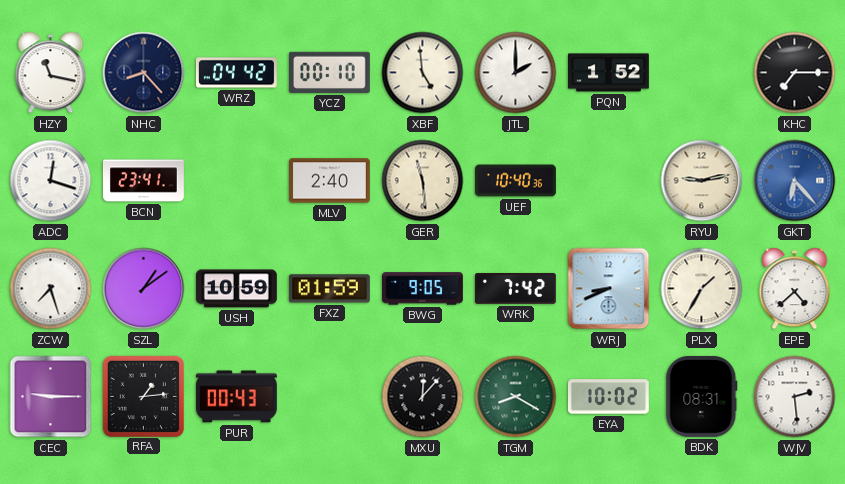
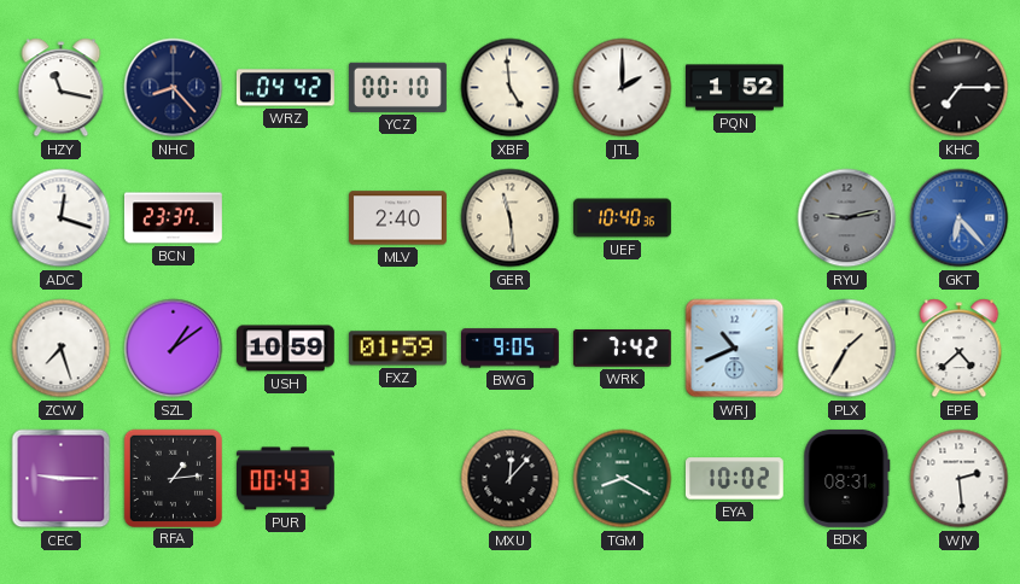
BCN: 23:41 -> 23:37
RYU dial: cream -> grey
WRJ: 8:41 -> 10:41
